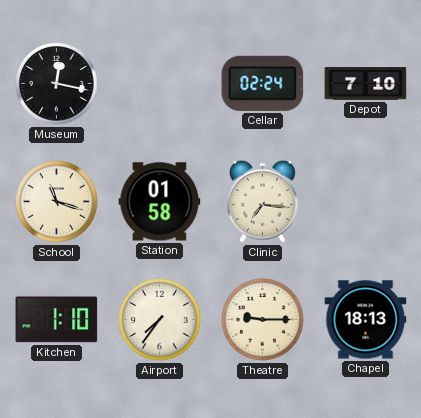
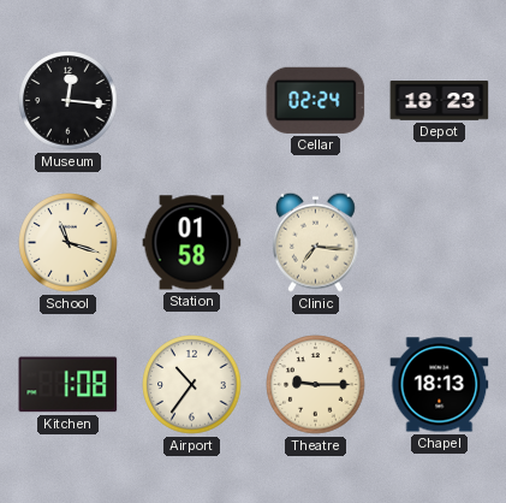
Museum: 12:17 -> 12:16
Depot: 7:10 -> 18:23
Kitchen: 1:10 -> 1:08
Airport: 7:36 -> 10:36
